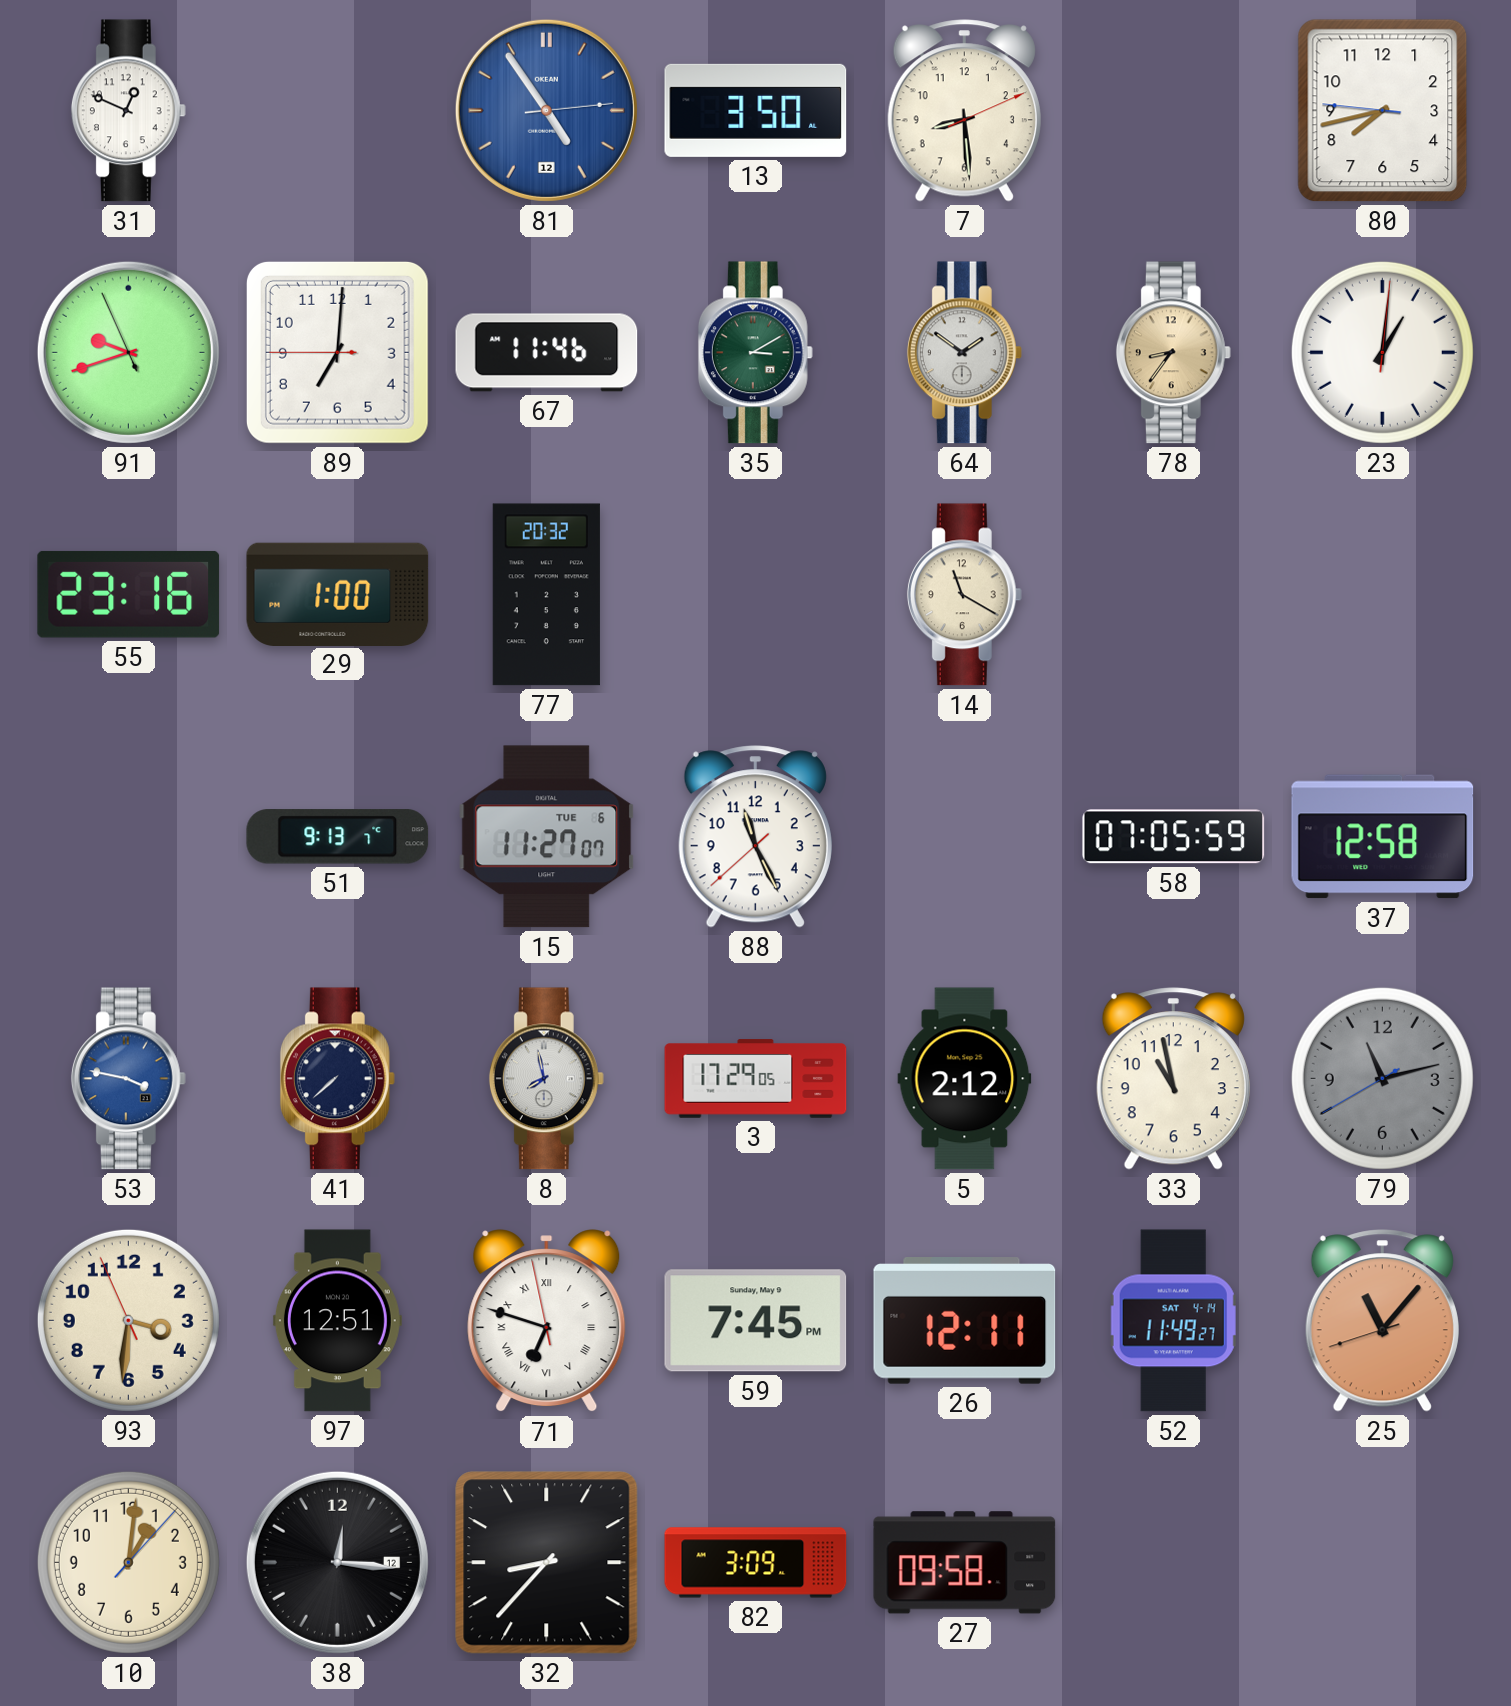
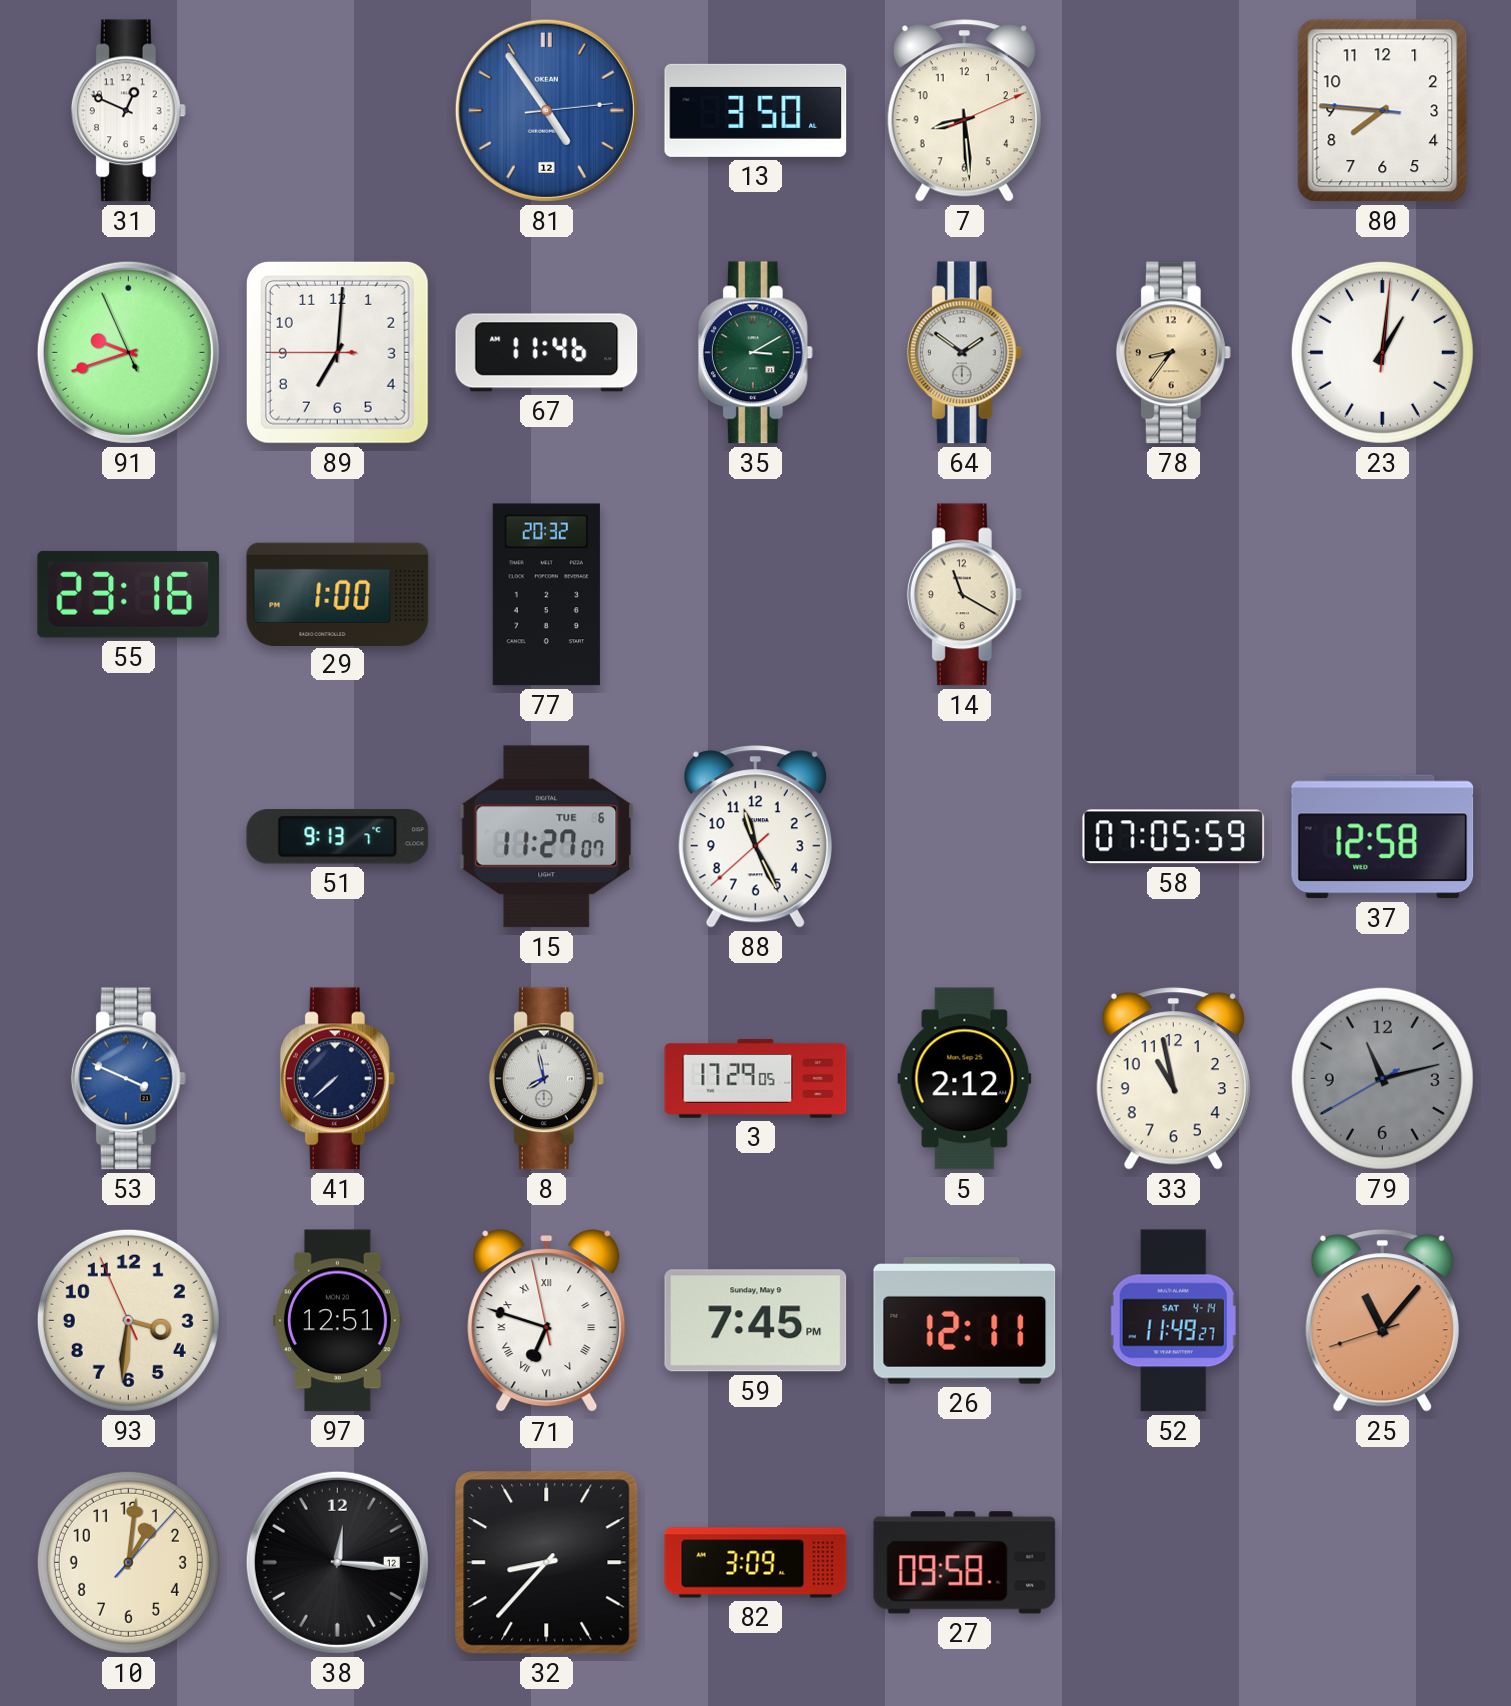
80: 7:42 -> 7:45
53: 3:47 -> 3:49
